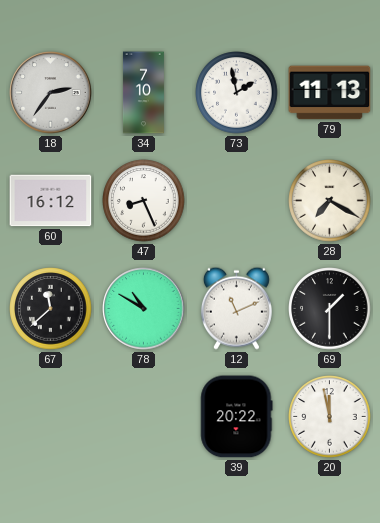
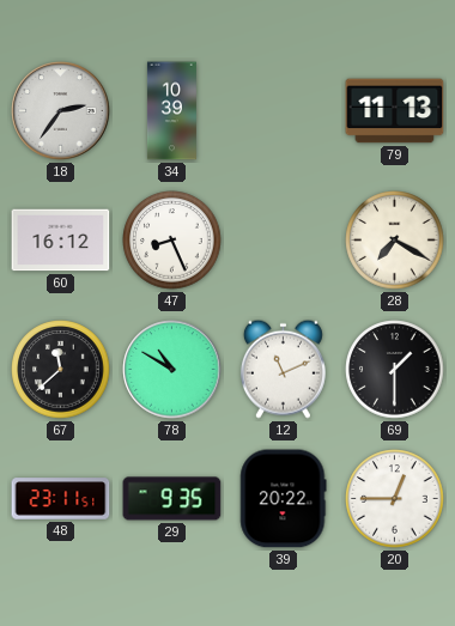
34: 7:10 -> 10:39
73: 1:58 -> none
48: none -> 23:11
29: none -> 9:35
20: 11:58 -> 12:45
